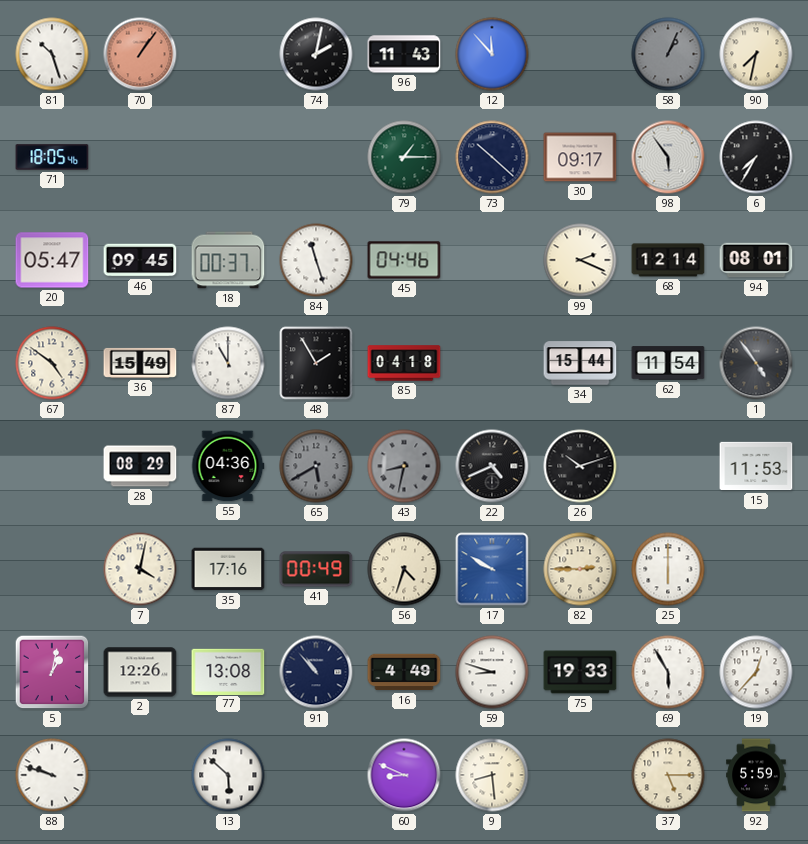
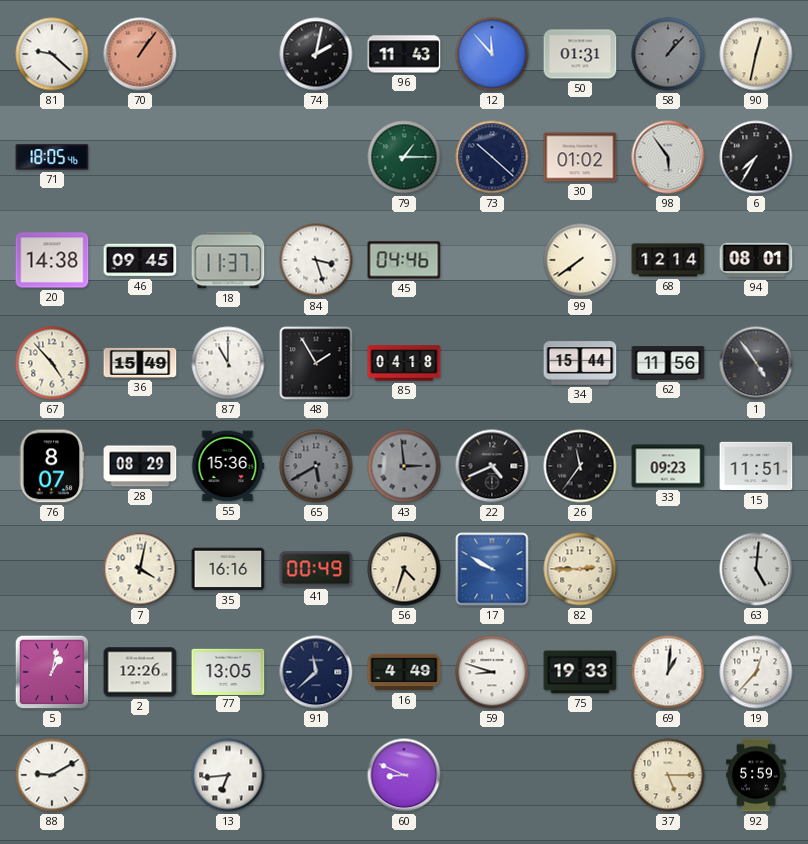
81: 10:27 -> 9:22
50: none -> 01:31
58: 1:04 -> 1:07
90: 7:32 -> 12:32
30: 09:17 -> 01:02
20: 05:47 -> 14:38
18: 00:37 -> 11:37
84: 11:27 -> 3:27
99: 2:19 -> 7:39
67: 4:51 -> 4:53
62: 11:54 -> 11:56
76: none -> 8:07
55: 04:36 -> 15:36
43: 8:32 -> 2:59
26: 10:12 -> 11:36
33: none -> 09:23
15: 11:53 -> 11:51
35: 17:16 -> 16:16
25: 6:00 -> none
63: none -> 5:01
77: 13:08 -> 13:05
91: 10:53 -> 11:38
69: 5:55 -> 1:01
88: 9:48 -> 9:10
13: 5:52 -> 6:44
9: 8:29 -> none
